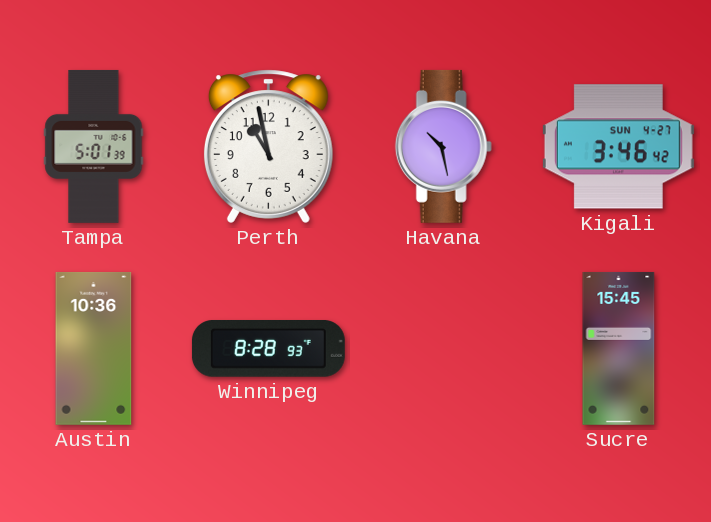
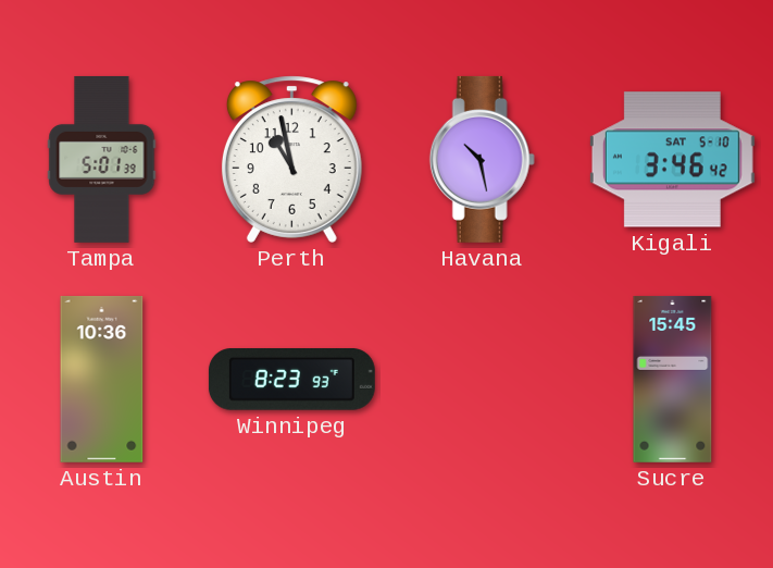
Kigali date: SUN 4-27 -> SAT 5-10
Winnipeg: 8:28 -> 8:23
